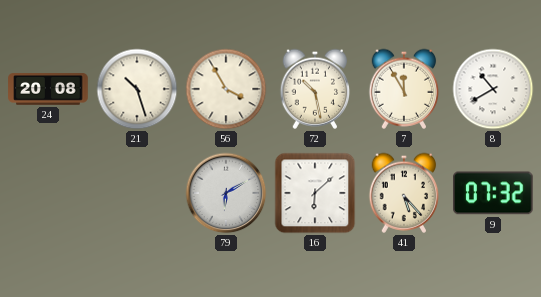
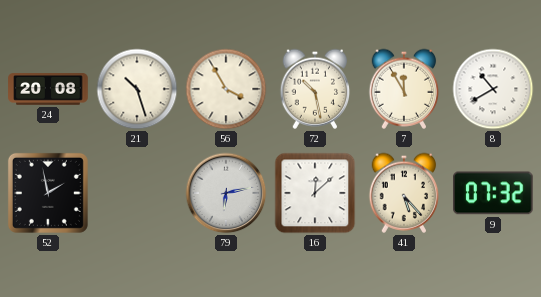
52: none -> 1:58
79: 6:10 -> 6:13
16: 6:08 -> 12:08
